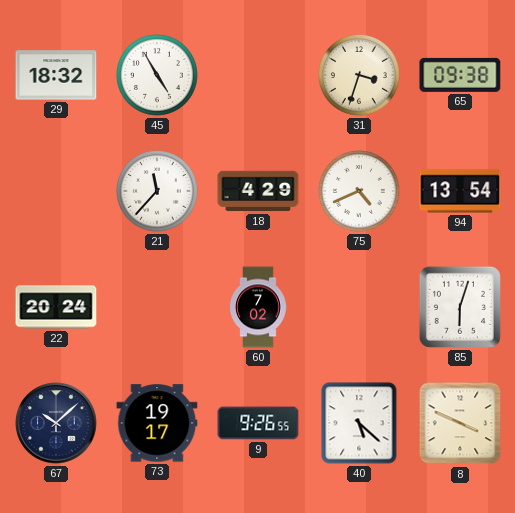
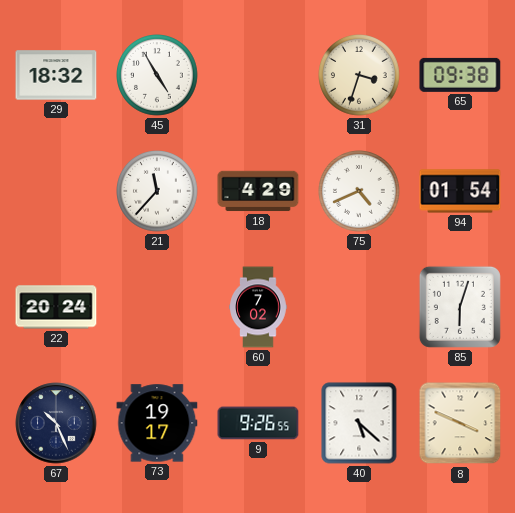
94: 13:54 -> 01:54
67: 10:08 -> 10:26
